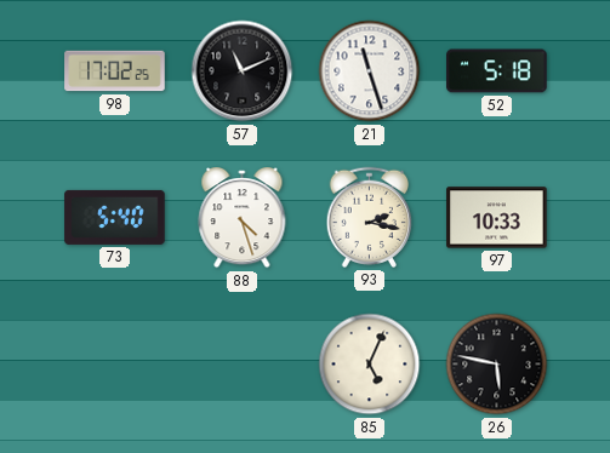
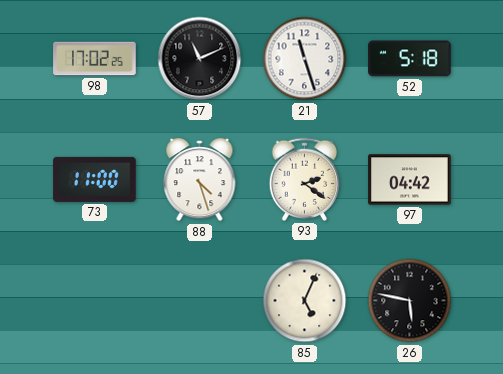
73: 5:40 -> 11:00
93: 2:17 -> 2:21
97: 10:33 -> 04:42
